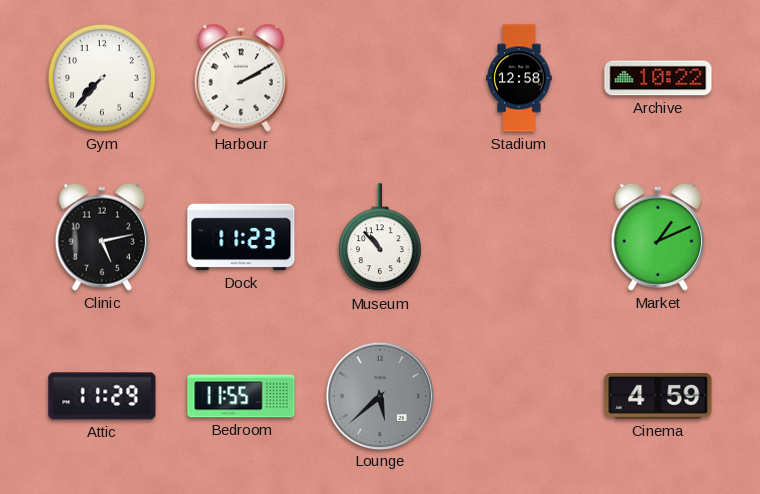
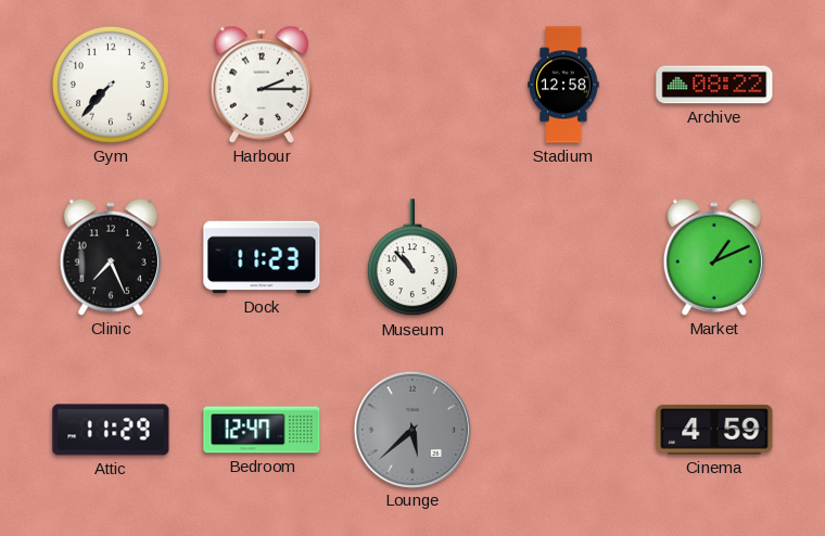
Harbour: 2:10 -> 2:15
Archive: 10:22 -> 08:22
Clinic: 5:13 -> 7:26
Bedroom: 11:55 -> 12:47
